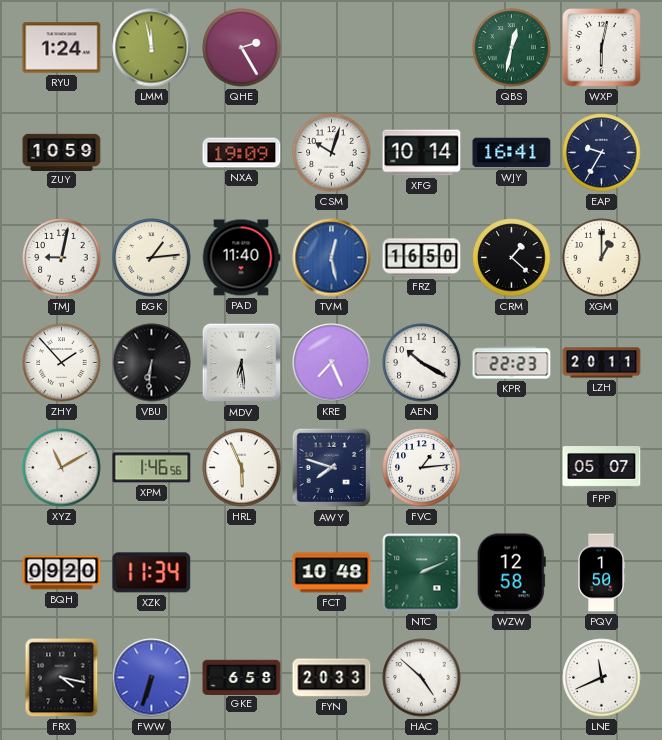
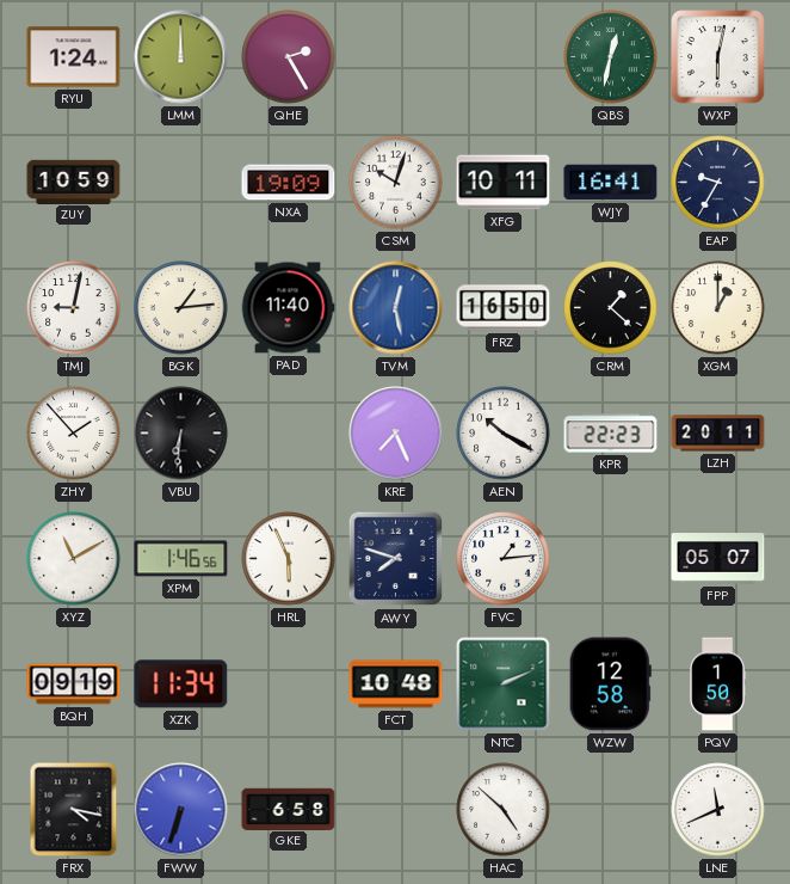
LMM: 11:58 -> 12:00
XFG: 10:14 -> 10:11
MDV: 6:29 -> none
BQH: 09:20 -> 09:19
FYN: 20:33 -> none
